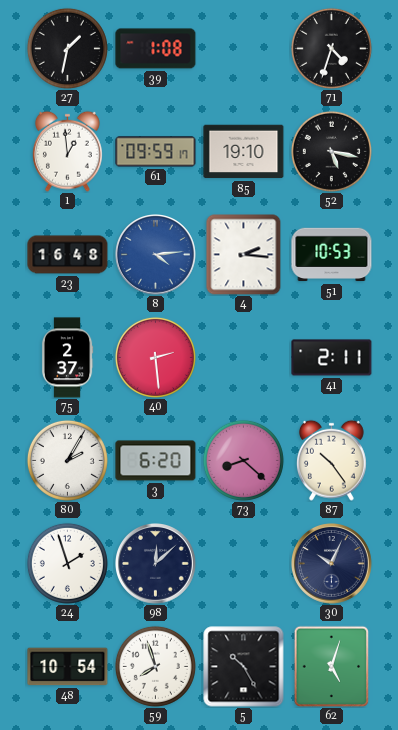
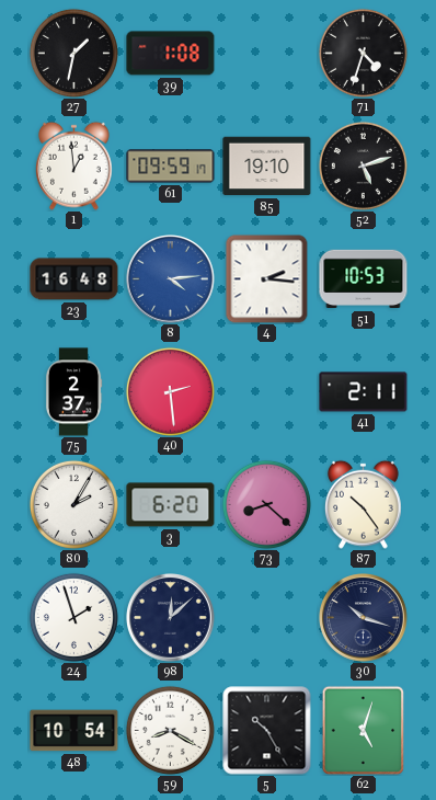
52: 5:17 -> 5:12
30: 10:04 -> 10:18
59: 7:57 -> 8:20
